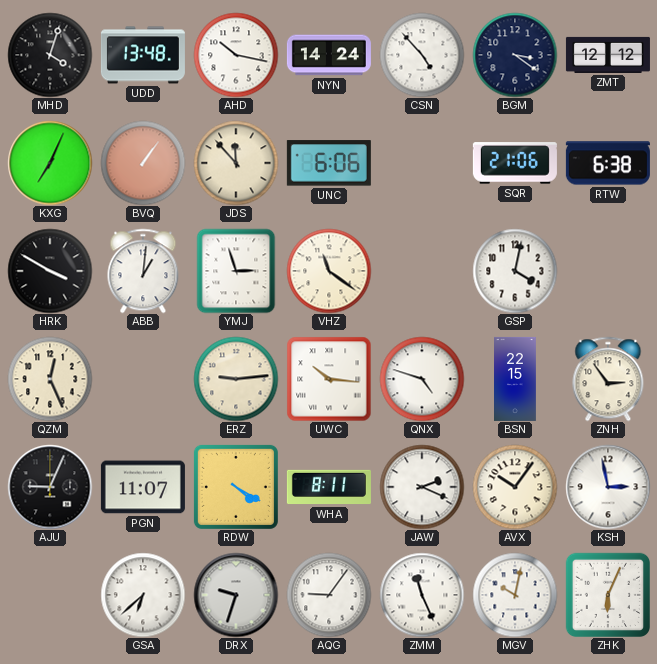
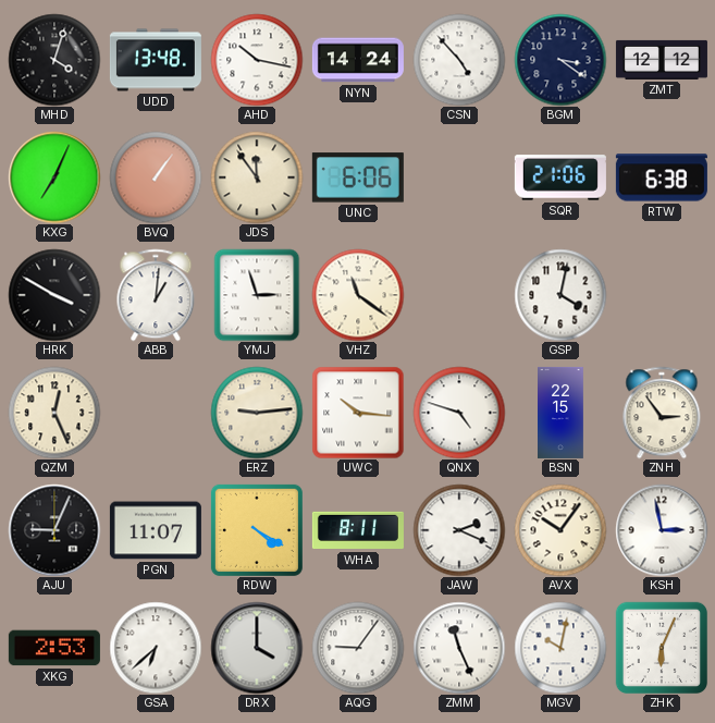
JDS: 11:53 -> 11:54
XKG: none -> 2:53
DRX: 9:33 -> 4:00
